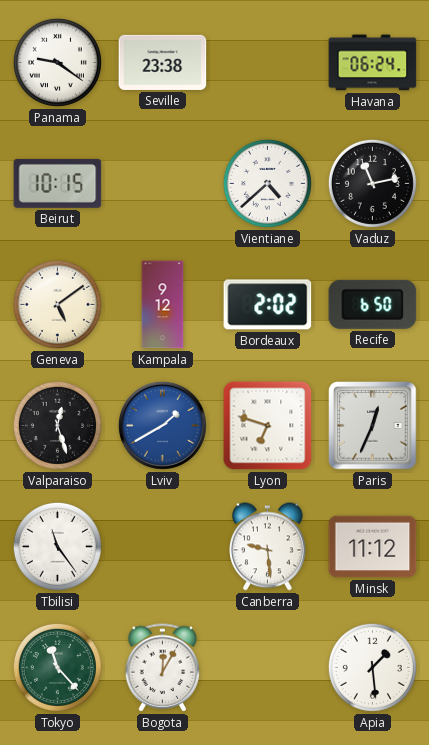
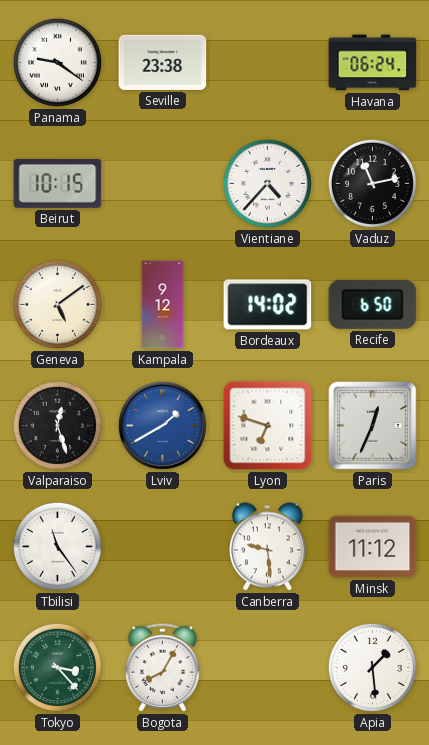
Vientiane: 4:38 -> 4:37
Bordeaux: 2:02 -> 14:02
Tokyo: 11:23 -> 3:23
Bogota: 12:05 -> 8:05
